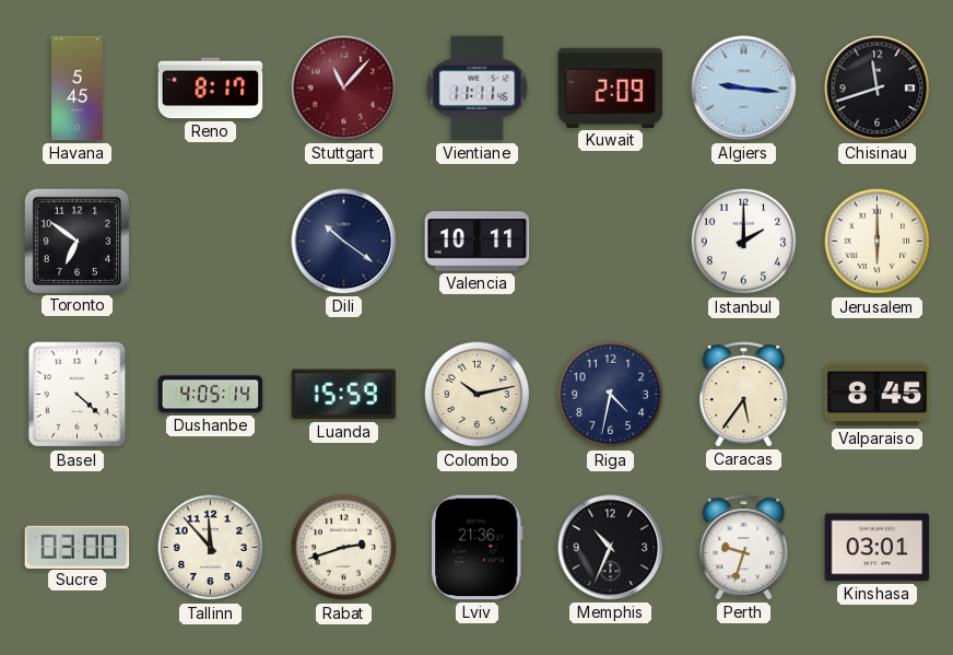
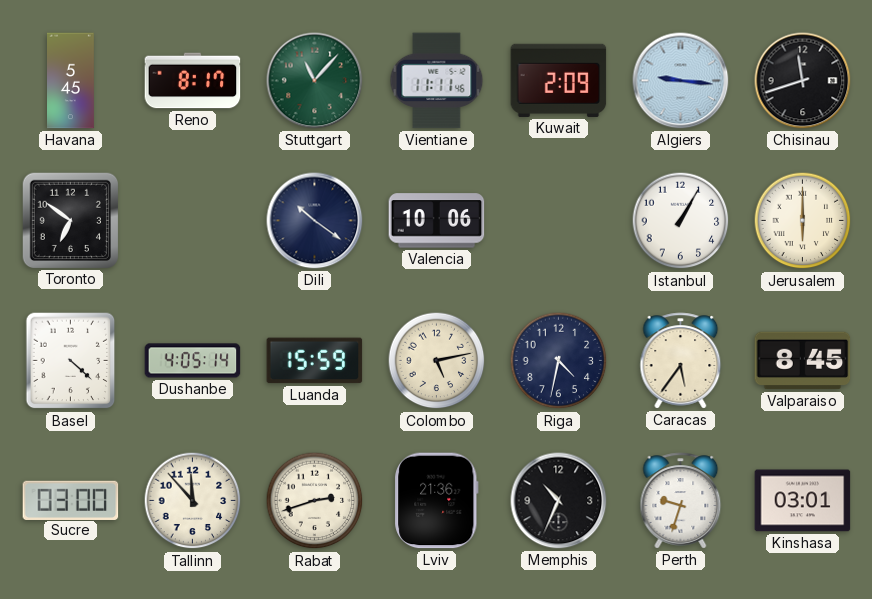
Stuttgart dial: burgundy -> green
Valencia: 10:11 -> 10:06
Istanbul: 2:00 -> 1:05
Colombo: 10:13 -> 5:13
